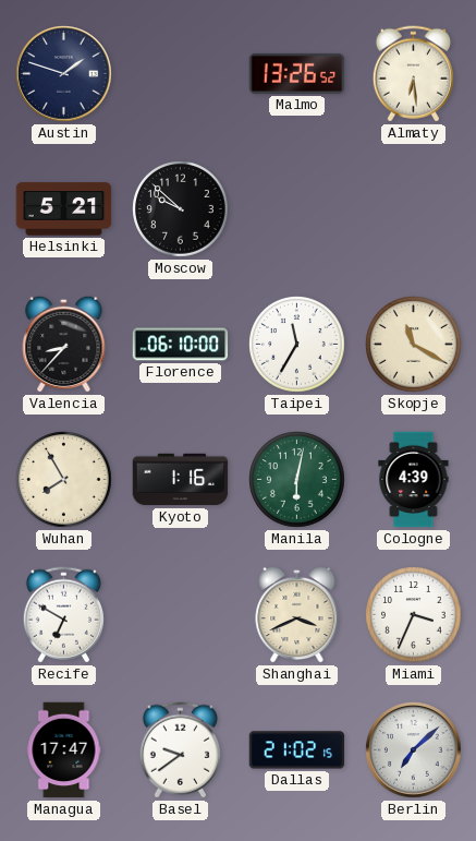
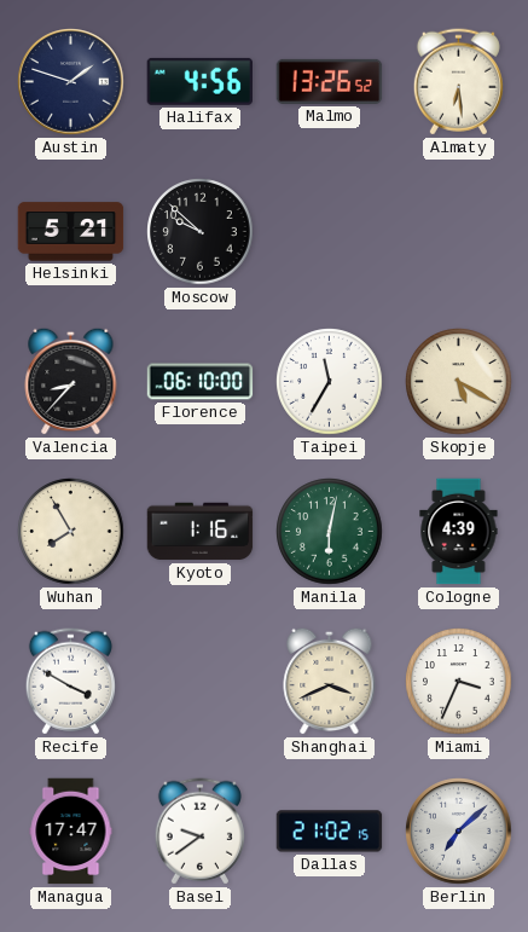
Halifax: none -> 4:56
Skopje: 11:20 -> 5:20
Recife: 6:50 -> 3:50
